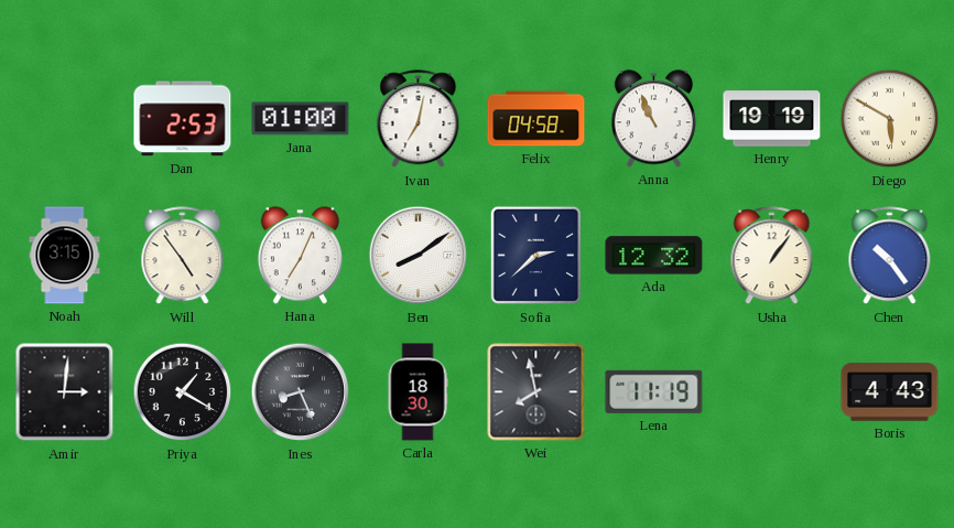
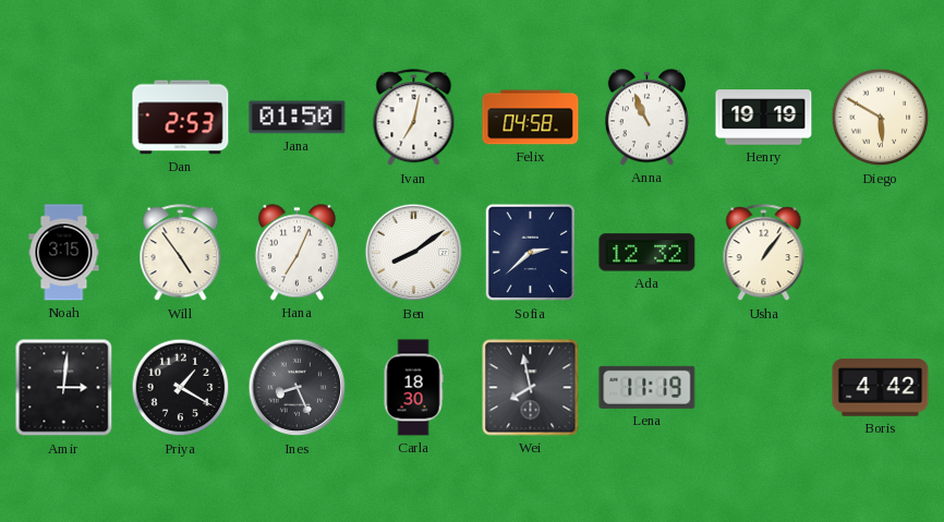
Jana: 01:00 -> 01:50
Chen: 10:24 -> none
Boris: 4:43 -> 4:42
